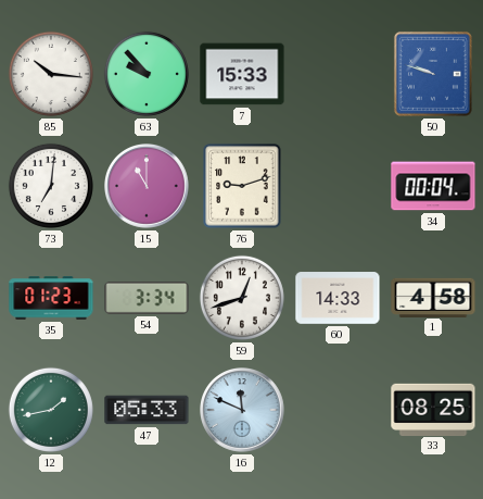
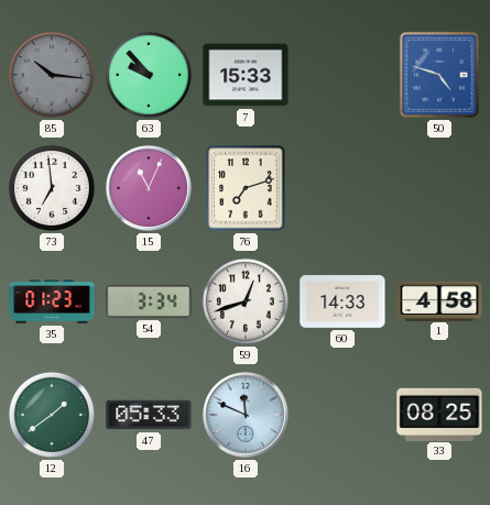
85 dial: white -> grey
50: 9:48 -> 4:48
73: 7:01 -> 6:59
15: 11:00 -> 11:04
76: 9:12 -> 7:12
34: 00:04 -> none
12: 1:43 -> 1:39
